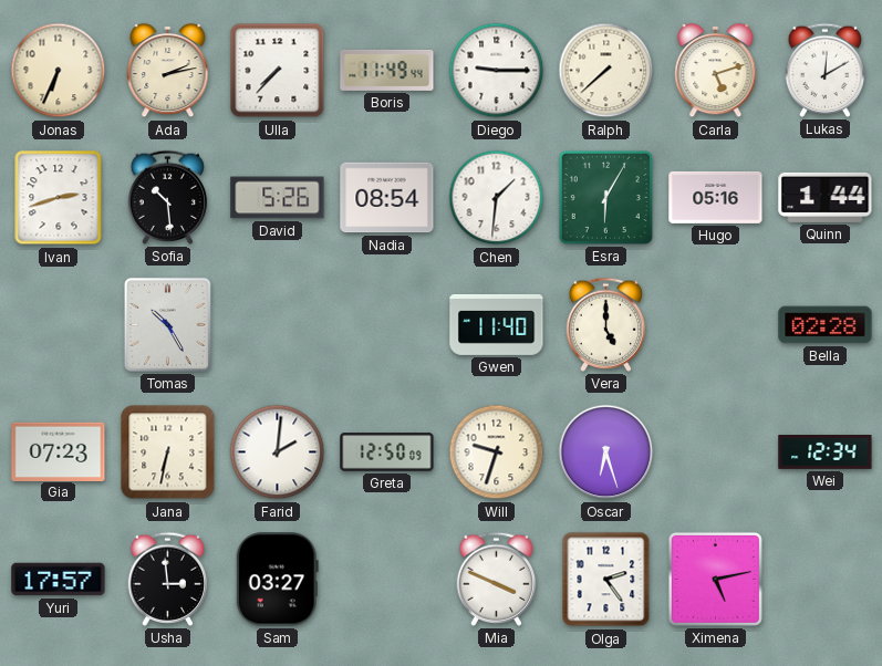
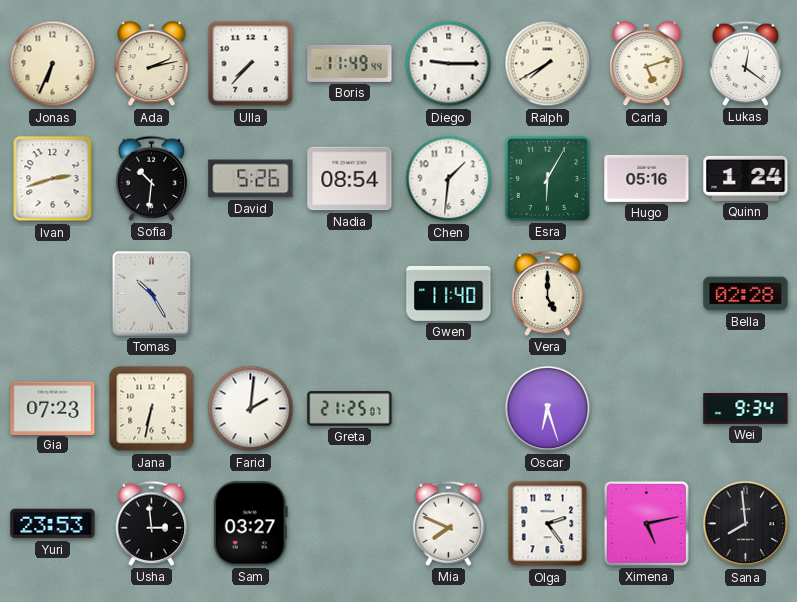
Ralph: 7:38 -> 7:40
Lukas: 12:10 -> 12:21
Sofia: 10:29 -> 10:31
Quinn: 1:44 -> 1:24
Greta: 12:50 -> 21:25
Will: 9:33 -> none
Wei: 12:34 -> 9:34
Yuri: 17:57 -> 23:53
Mia: 3:49 -> 7:49
Sana: none -> 7:59
